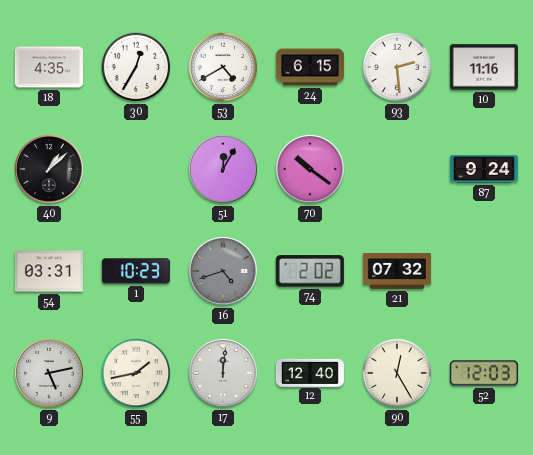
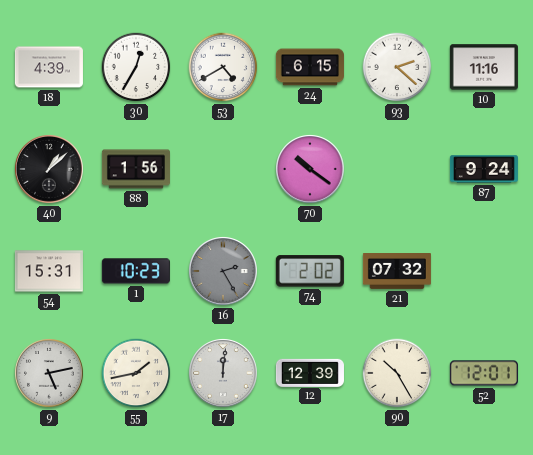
18: 4:35 -> 4:39
93: 2:29 -> 2:22
88: none -> 1:56
51: 12:05 -> none
54: 03:31 -> 15:31
16: 4:42 -> 2:25
12: 12:40 -> 12:39
90: 12:25 -> 10:25
52: 12:03 -> 12:01
